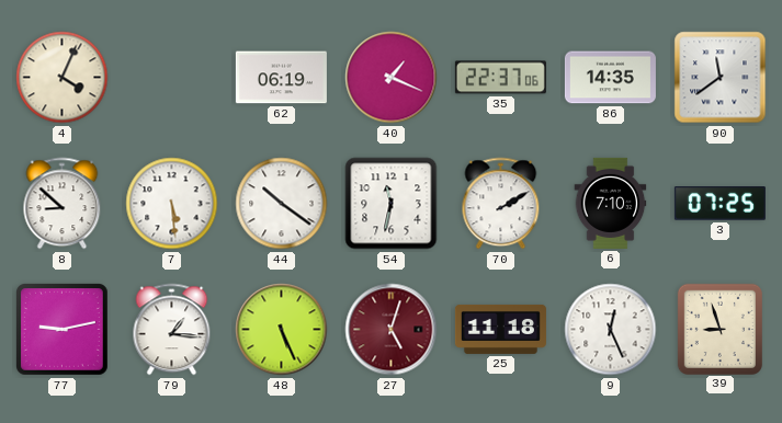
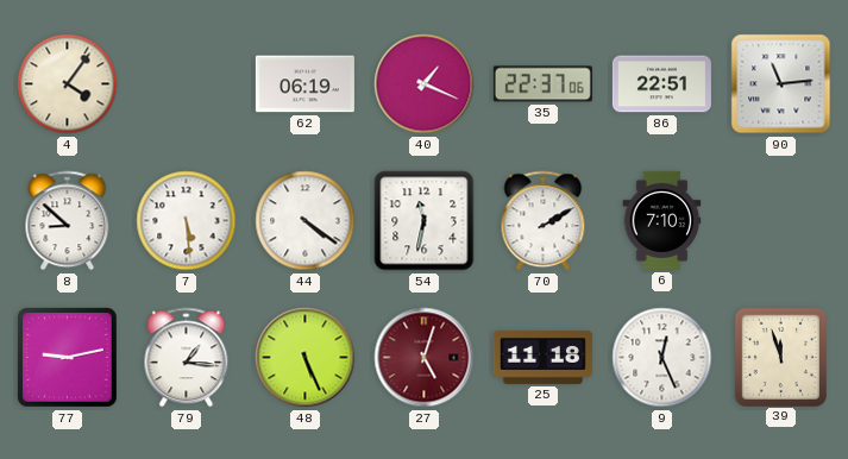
4: 4:04 -> 4:06
86: 14:35 -> 22:51
90: 11:39 -> 11:14
44: 10:21 -> 4:21
3: 07:25 -> none
39: 8:57 -> 11:57
